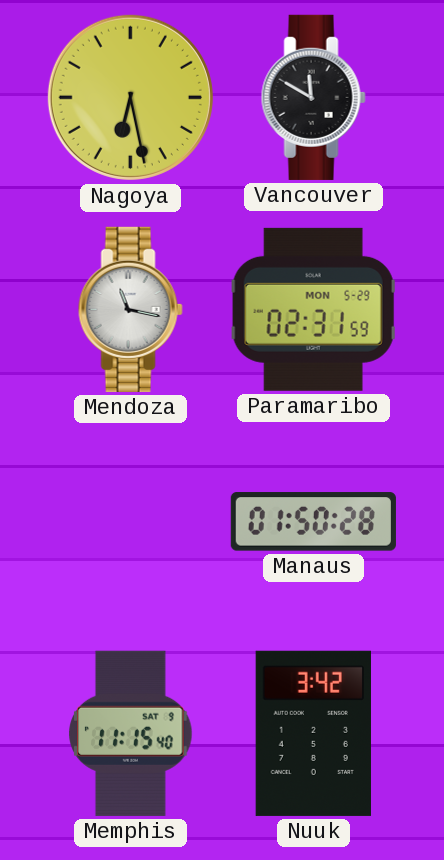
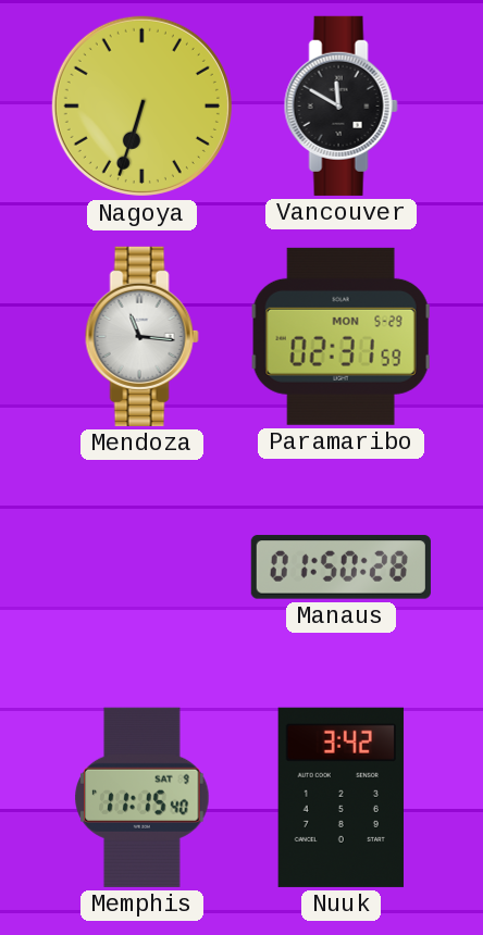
Nagoya: 6:28 -> 6:33
Mendoza: 11:17 -> 11:16
